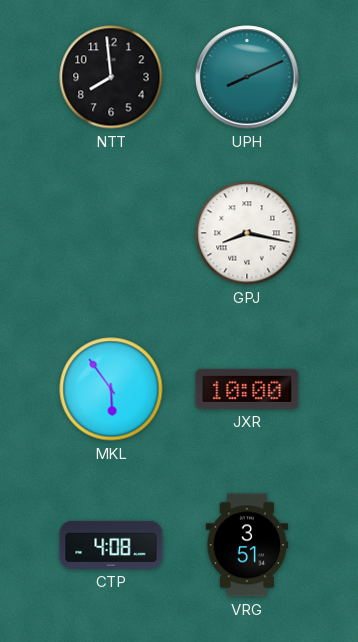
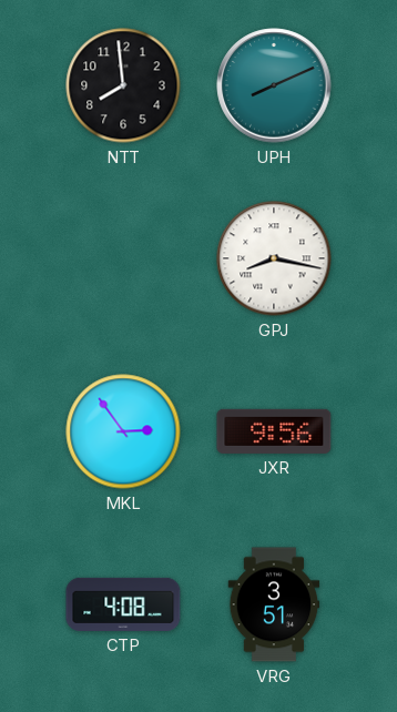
MKL: 5:54 -> 2:54
JXR: 10:00 -> 9:56
